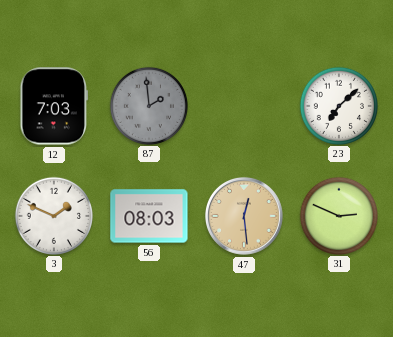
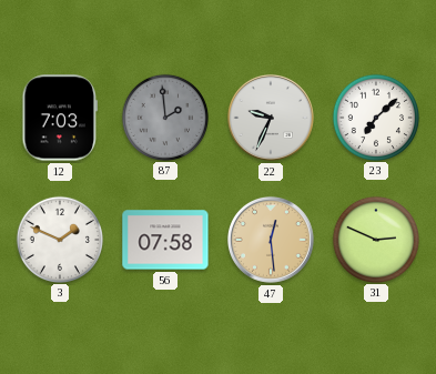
22: none -> 9:34
56: 08:03 -> 07:58
